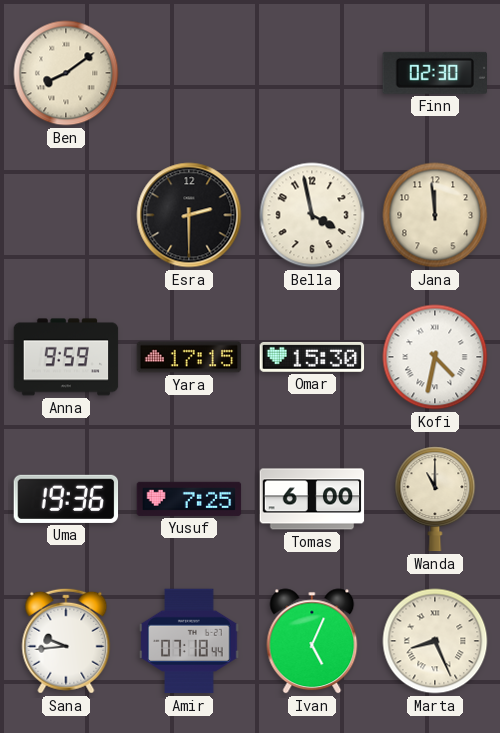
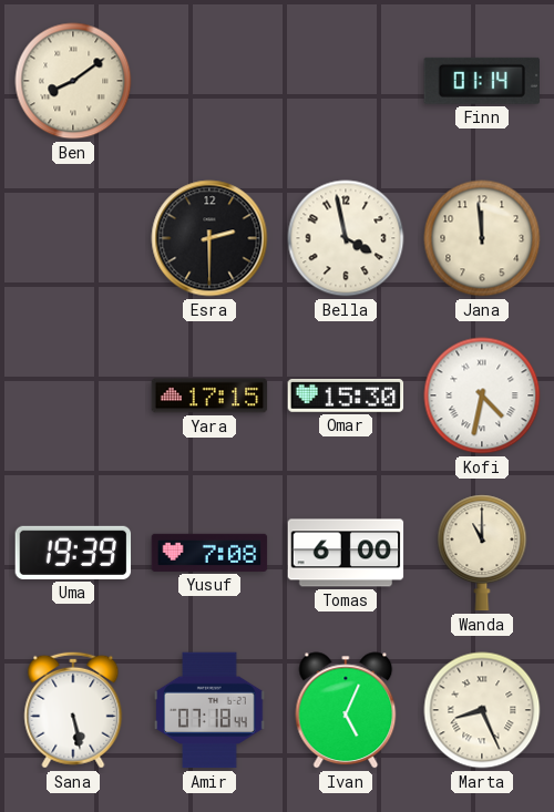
Finn: 02:30 -> 01:14
Anna: 9:59 -> none
Uma: 19:36 -> 19:39
Yusuf: 7:25 -> 7:08
Sana: 9:44 -> 5:28
